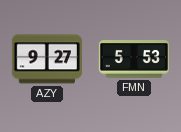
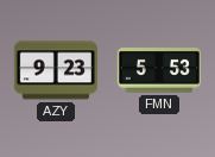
AZY: 9:27 -> 9:23
